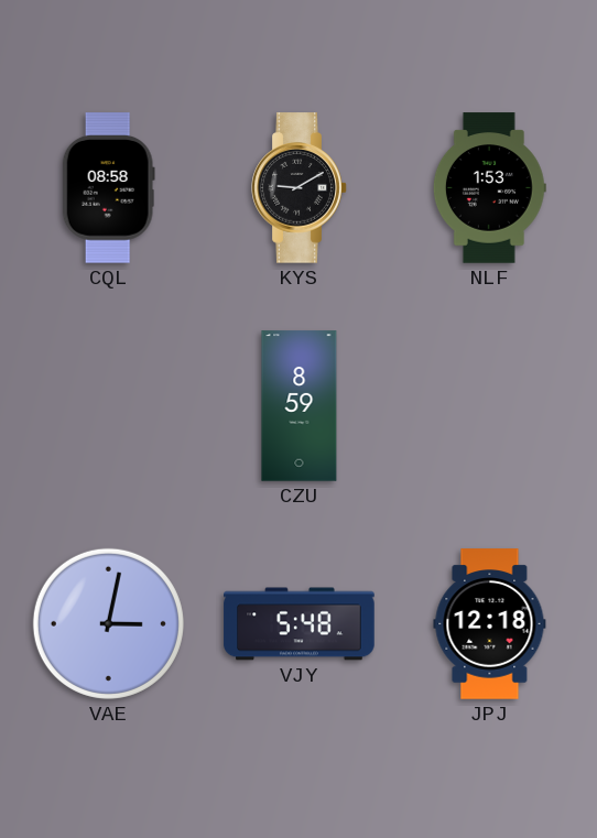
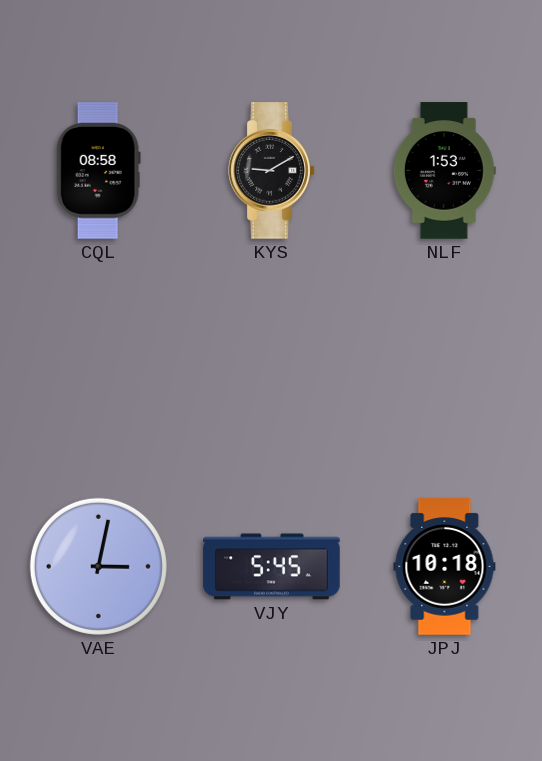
CZU: 8:59 -> none
VJY: 5:48 -> 5:45
JPJ: 12:18 -> 10:18
